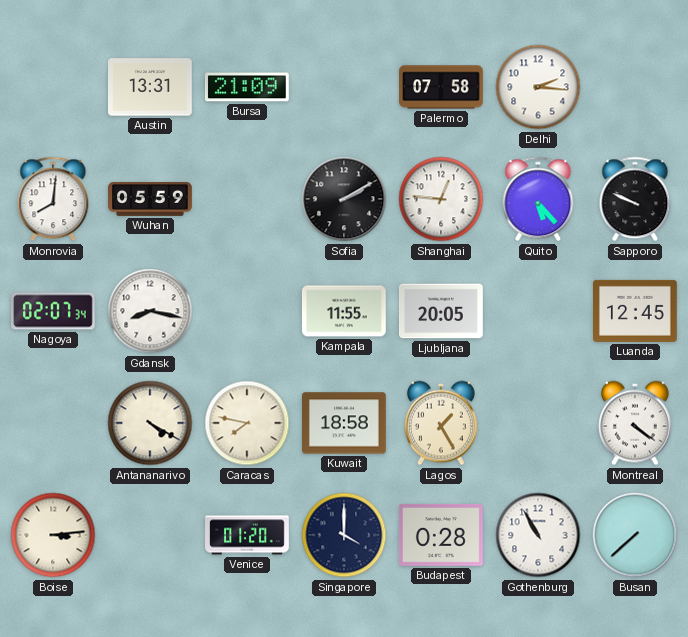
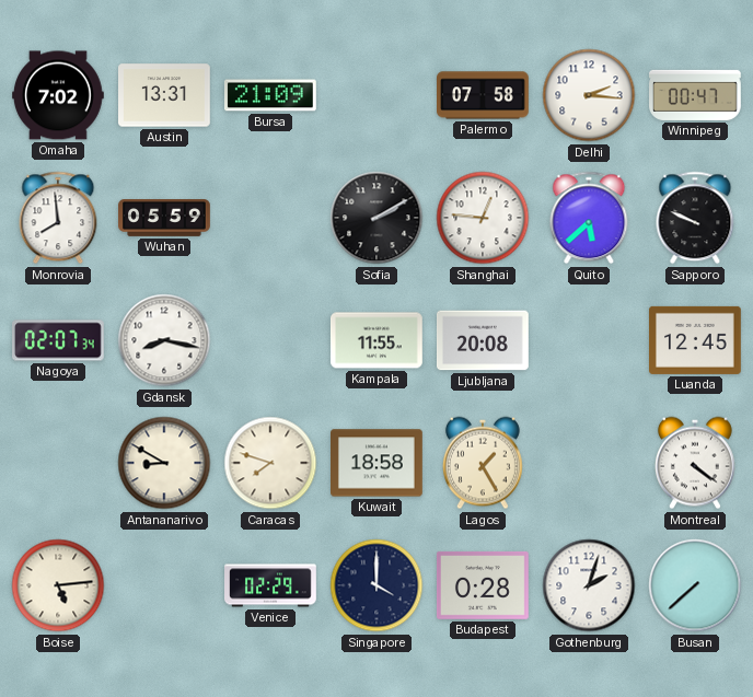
Omaha: none -> 7:02
Winnipeg: none -> 00:47
Monrovia: 8:01 -> 7:59
Quito: 5:23 -> 5:38
Ljubljana: 20:05 -> 20:08
Antananarivo: 4:20 -> 8:50
Caracas: 7:47 -> 7:48
Boise: 3:14 -> 5:14
Venice: 01:20 -> 02:29
Gothenburg: 10:55 -> 2:03
